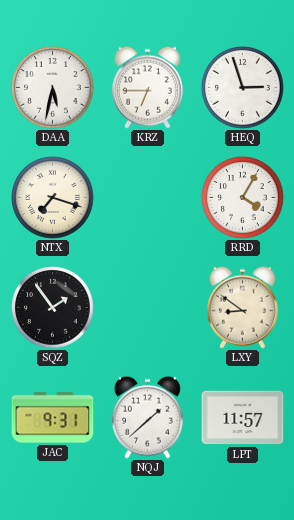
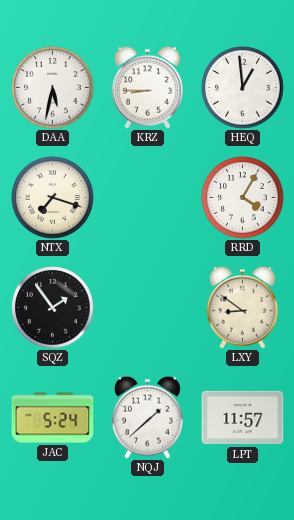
KRZ: 6:45 -> 8:45
HEQ: 2:57 -> 12:59
JAC: 9:31 -> 5:24
